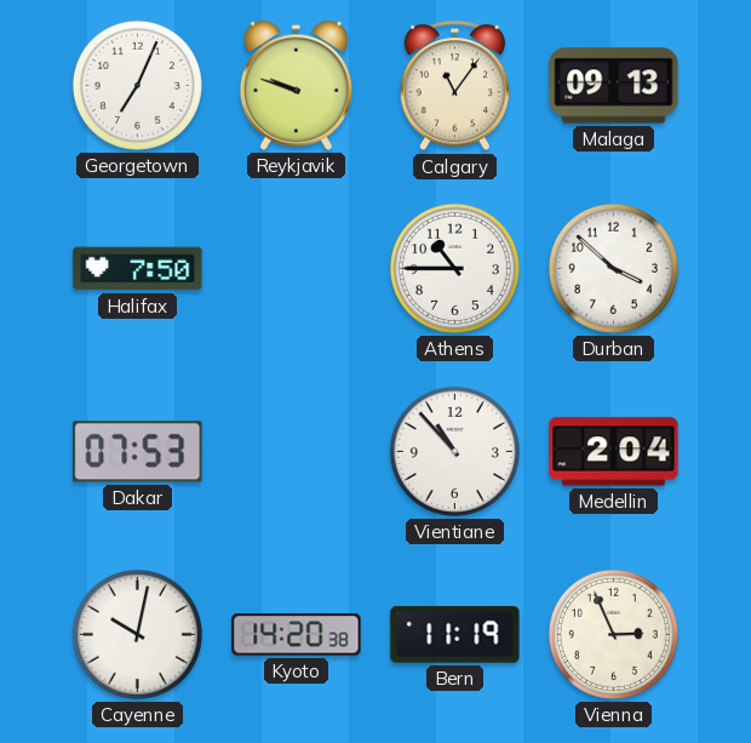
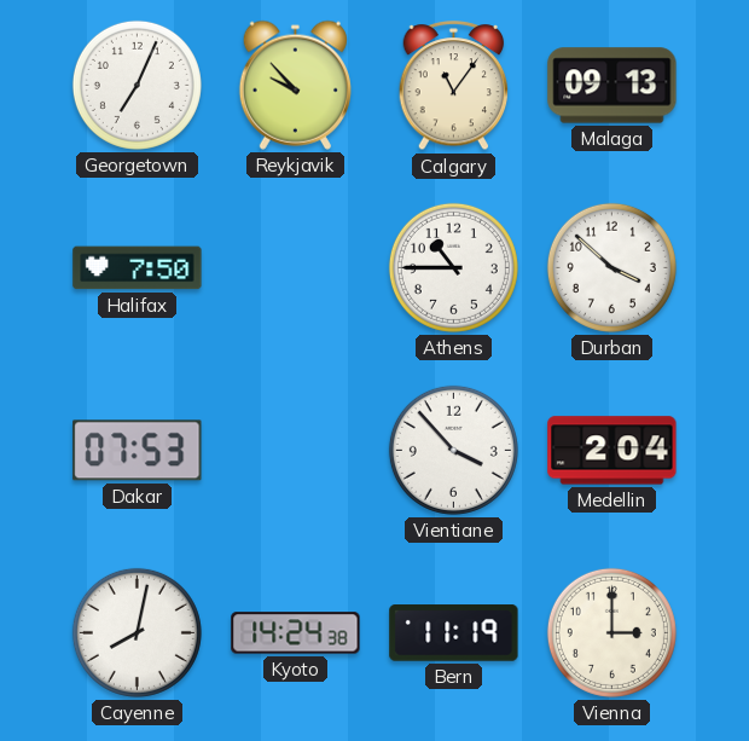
Reykjavik: 9:48 -> 9:53
Vientiane: 10:53 -> 3:53
Cayenne: 10:02 -> 8:02
Kyoto: 14:20 -> 14:24
Vienna: 2:56 -> 3:00
